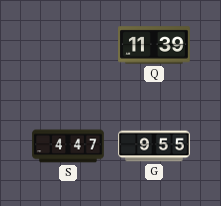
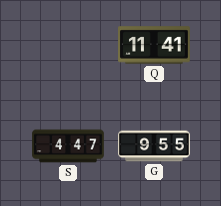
Q: 11:39 -> 11:41
